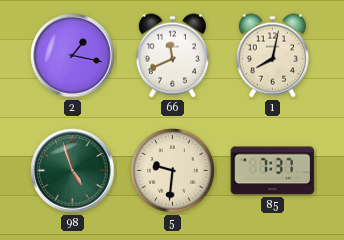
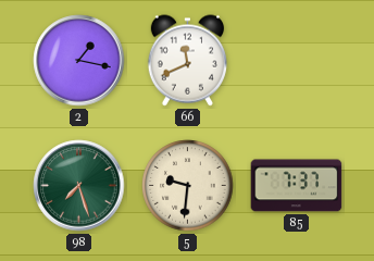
1: 8:02 -> none
98: 4:57 -> 7:27
